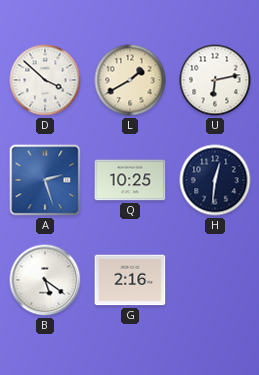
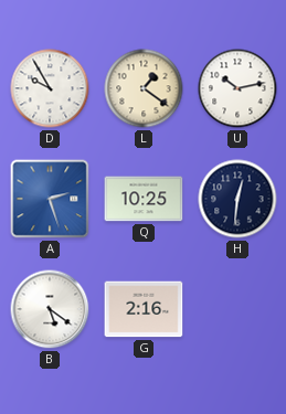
D: 3:52 -> 9:55
L: 1:40 -> 1:21
U: 6:13 -> 10:13
